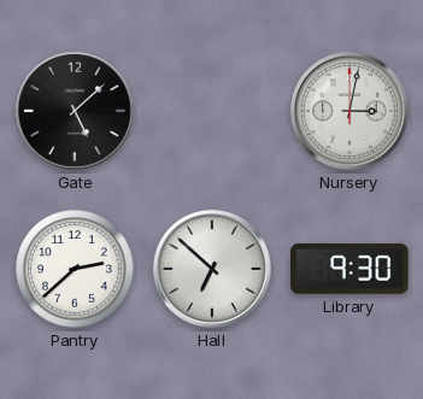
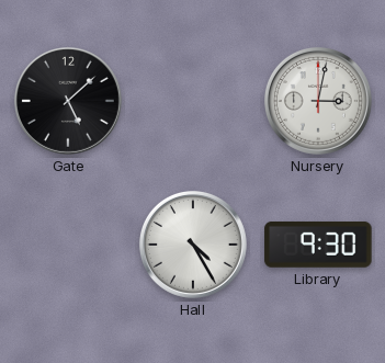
Pantry: 2:38 -> none
Hall: 6:52 -> 4:25
